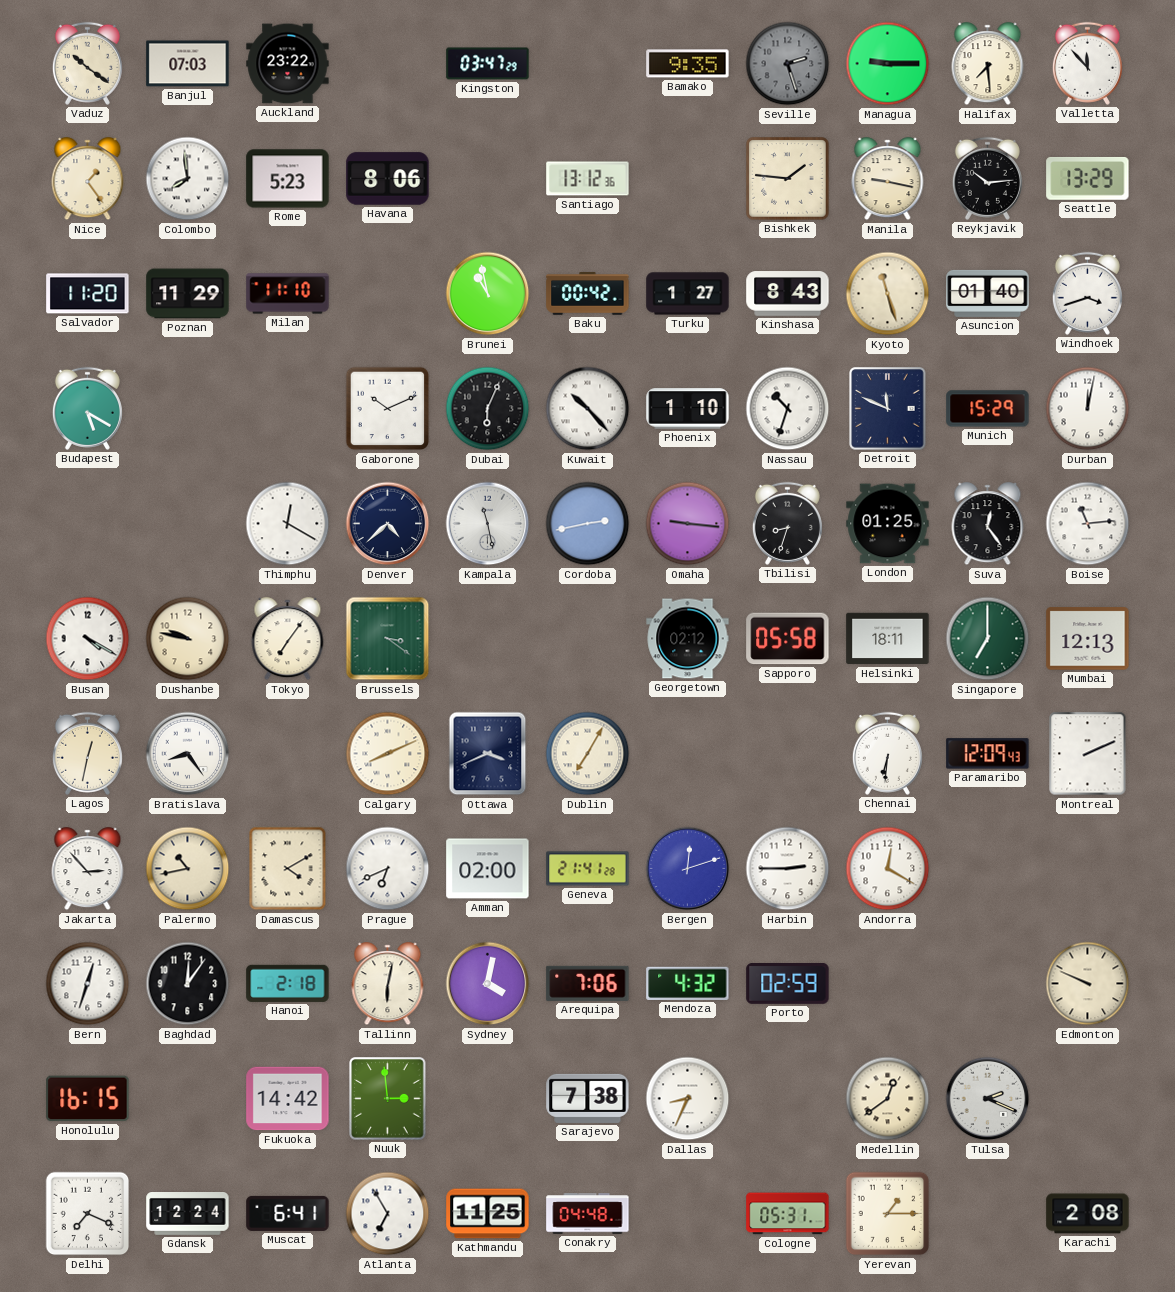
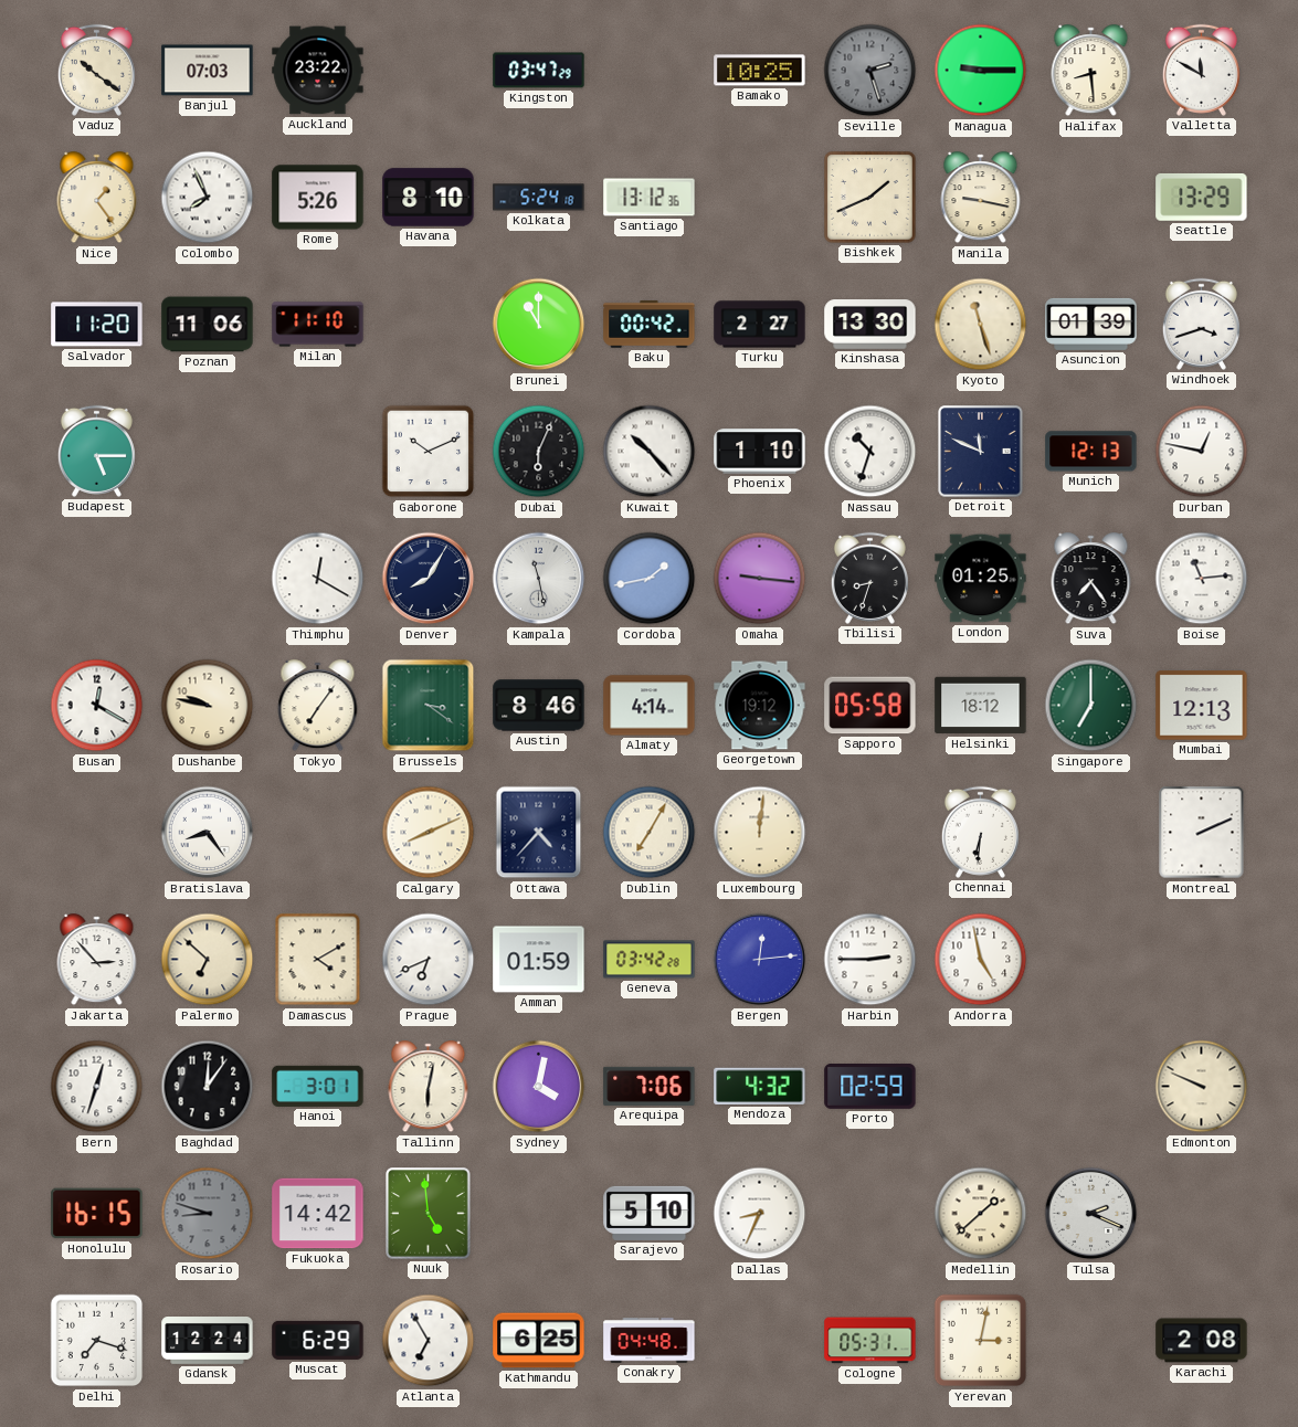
Bamako: 9:35 -> 10:25
Halifax: 7:29 -> 8:29
Valletta: 11:53 -> 11:50
Colombo: 7:59 -> 7:56
Rome: 5:23 -> 5:26
Havana: 8:06 -> 8:10
Kolkata: none -> 5:24
Bishkek: 1:46 -> 1:41
Reykjavik: 10:14 -> none
Poznan: 11:29 -> 11:06
Brunei: 10:58 -> 11:00
Turku: 1:27 -> 2:27
Kinshasa: 8:43 -> 13:30
Asuncion: 01:40 -> 01:39
Budapest: 5:20 -> 5:15
Munich: 15:29 -> 12:13
Durban: 12:02 -> 12:47
Denver: 4:38 -> 8:05
Cordoba: 2:43 -> 1:43
Suva: 12:24 -> 7:24
Busan: 4:20 -> 12:20
Austin: none -> 8:46
Almaty: none -> 4:14
Georgetown: 02:12 -> 19:12
Helsinki: 18:11 -> 18:12
Lagos: 12:32 -> none
Ottawa: 3:41 -> 4:37
Luxembourg: none -> 12:01
Paramaribo: 12:09 -> none
Palermo: 10:43 -> 6:52
Amman: 02:00 -> 01:59
Geneva: 21:41 -> 03:42
Bergen: 12:12 -> 12:14
Andorra: 12:20 -> 4:58
Hanoi: 2:18 -> 3:01
Rosario: none -> 8:48
Nuuk: 2:59 -> 4:59
Sarajevo: 7:38 -> 5:10
Medellin: 12:39 -> 1:38
Delhi: 7:19 -> 7:18
Muscat: 6:41 -> 6:29
Kathmandu: 11:25 -> 6:25
Yerevan: 1:15 -> 3:02
